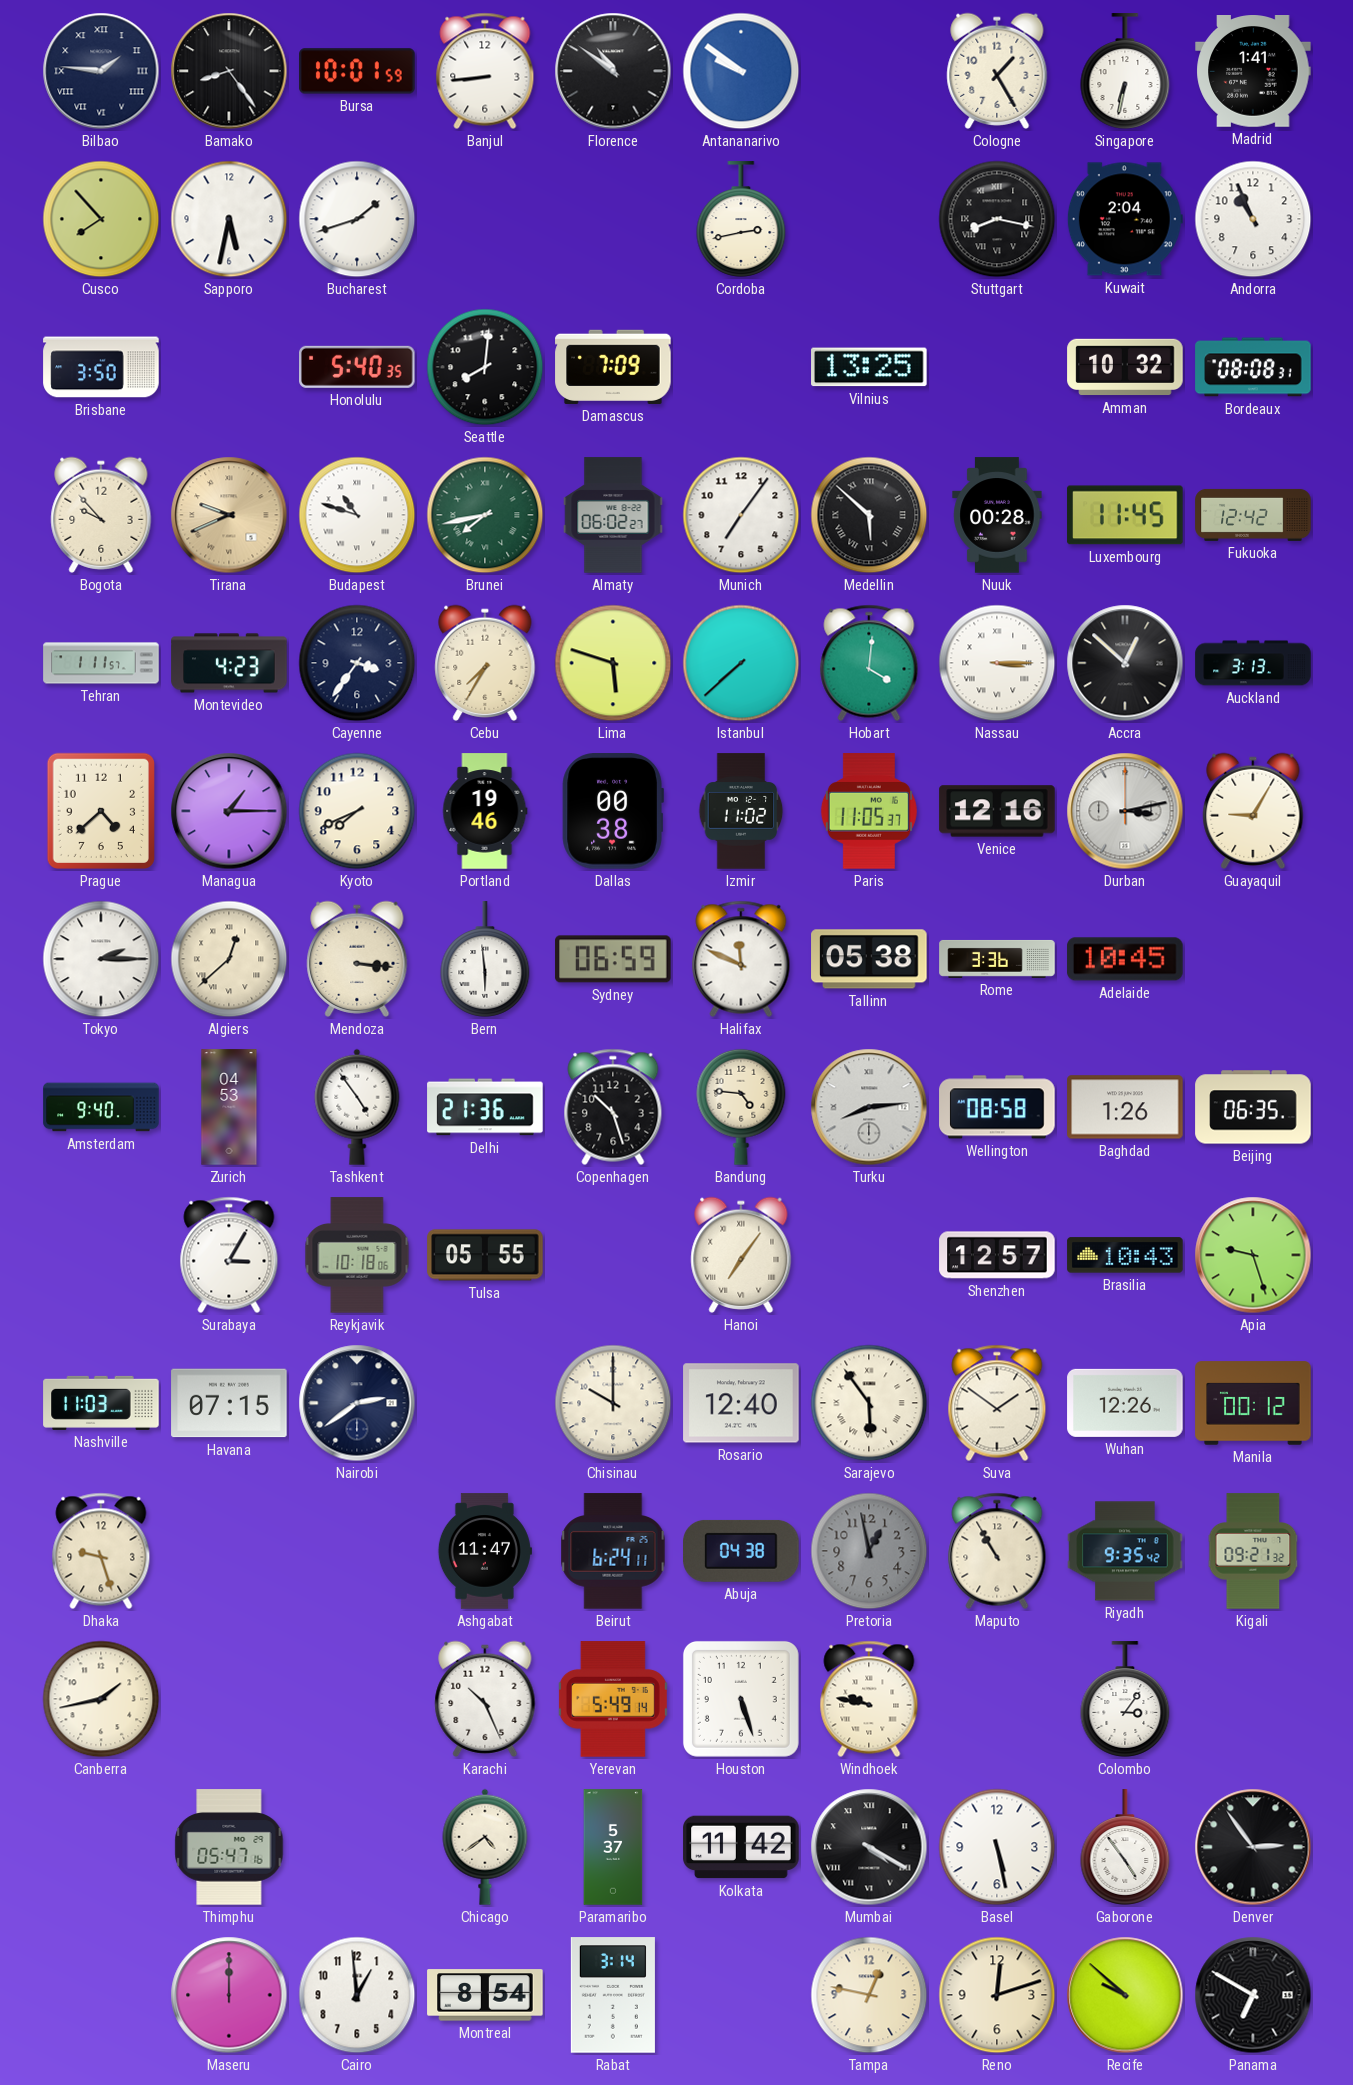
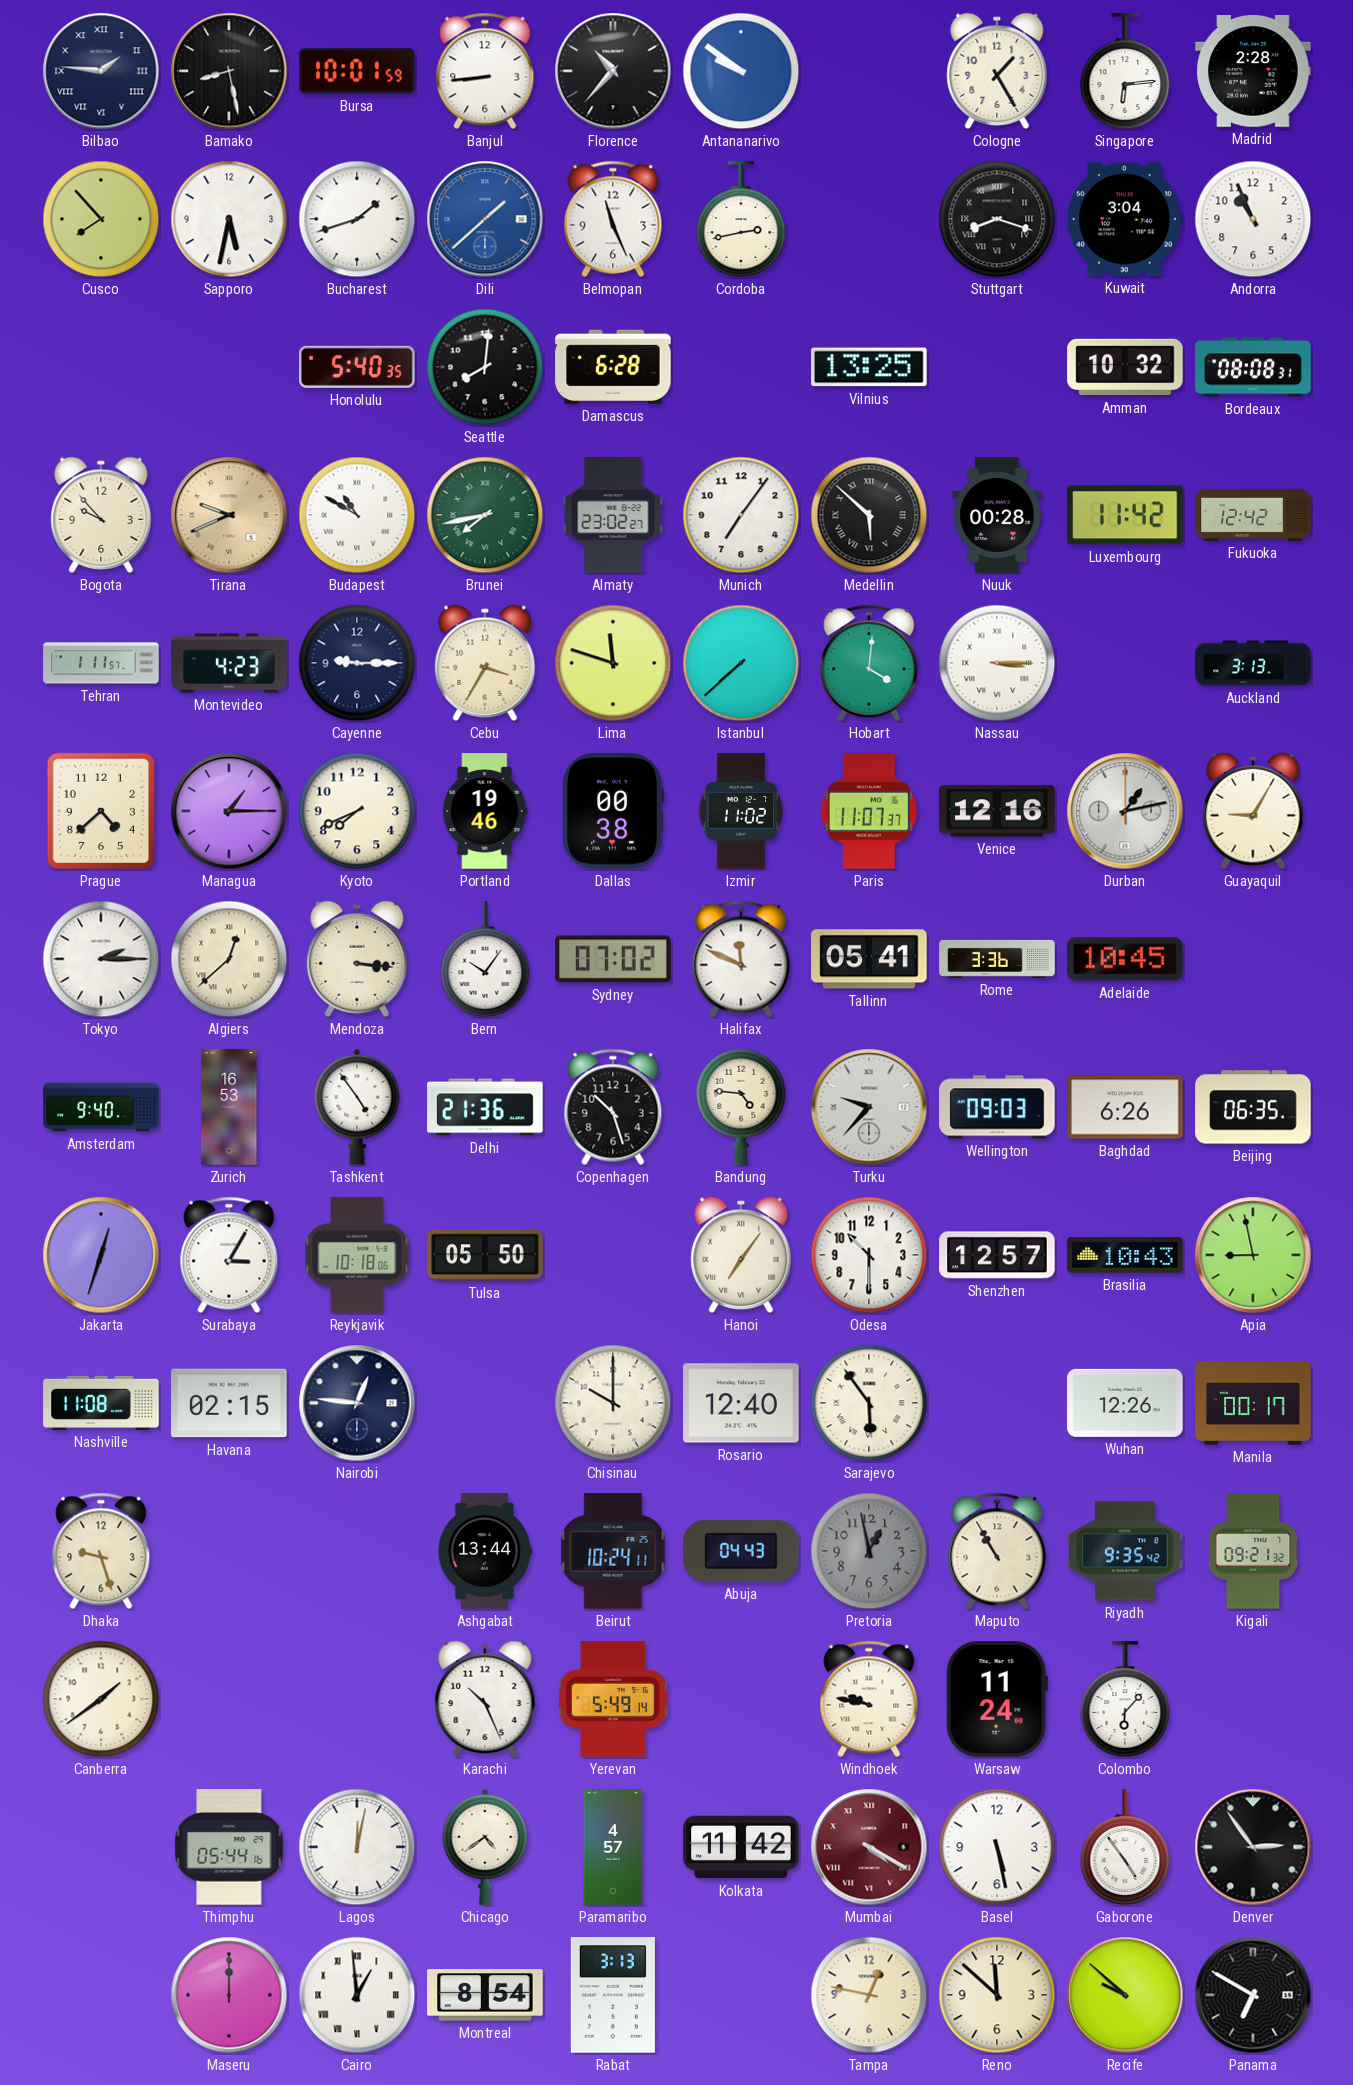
Bamako: 8:24 -> 8:28
Florence: 10:51 -> 10:37
Singapore: 6:32 -> 6:14
Madrid: 1:41 -> 2:28
Dili: none -> 1:38
Belmopan: none -> 11:26
Stuttgart: 8:17 -> 8:18
Kuwait: 2:04 -> 3:04
Brisbane: 3:50 -> none
Damascus: 7:09 -> 6:28
Budapest: 10:48 -> 10:50
Almaty: 06:02 -> 23:02
Luxembourg: 11:45 -> 11:42
Cayenne: 3:36 -> 9:15
Cebu: 7:35 -> 3:35
Lima: 5:48 -> 11:48
Accra: 12:52 -> none
Paris: 11:05 -> 11:07
Durban: 3:13 -> 1:13
Bern: 5:59 -> 10:06
Sydney: 06:59 -> 07:02
Tallinn: 05:38 -> 05:41
Zurich: 04:53 -> 16:53
Turku: 8:14 -> 9:37
Wellington: 08:58 -> 09:03
Baghdad: 1:26 -> 6:26
Jakarta: none -> 12:33
Tulsa: 05:55 -> 05:50
Odesa: none -> 10:30
Apia: 9:27 -> 8:58
Nashville: 11:03 -> 11:08
Havana: 07:15 -> 02:15
Nairobi: 2:39 -> 12:46
Suva: 1:51 -> none
Manila: 00:12 -> 00:17
Ashgabat: 11:47 -> 13:44
Beirut: 6:24 -> 10:24
Abuja: 04:38 -> 04:43
Canberra: 1:43 -> 1:39
Houston: 5:27 -> none
Warsaw: none -> 11:24
Colombo: 3:06 -> 6:07
Thimphu: 05:47 -> 05:44
Lagos: none -> 12:02
Paramaribo: 5:37 -> 4:57
Mumbai dial: black -> burgundy
Cairo numerals: Arabic -> Roman
Rabat: 3:14 -> 3:13
Reno: 12:12 -> 11:52
